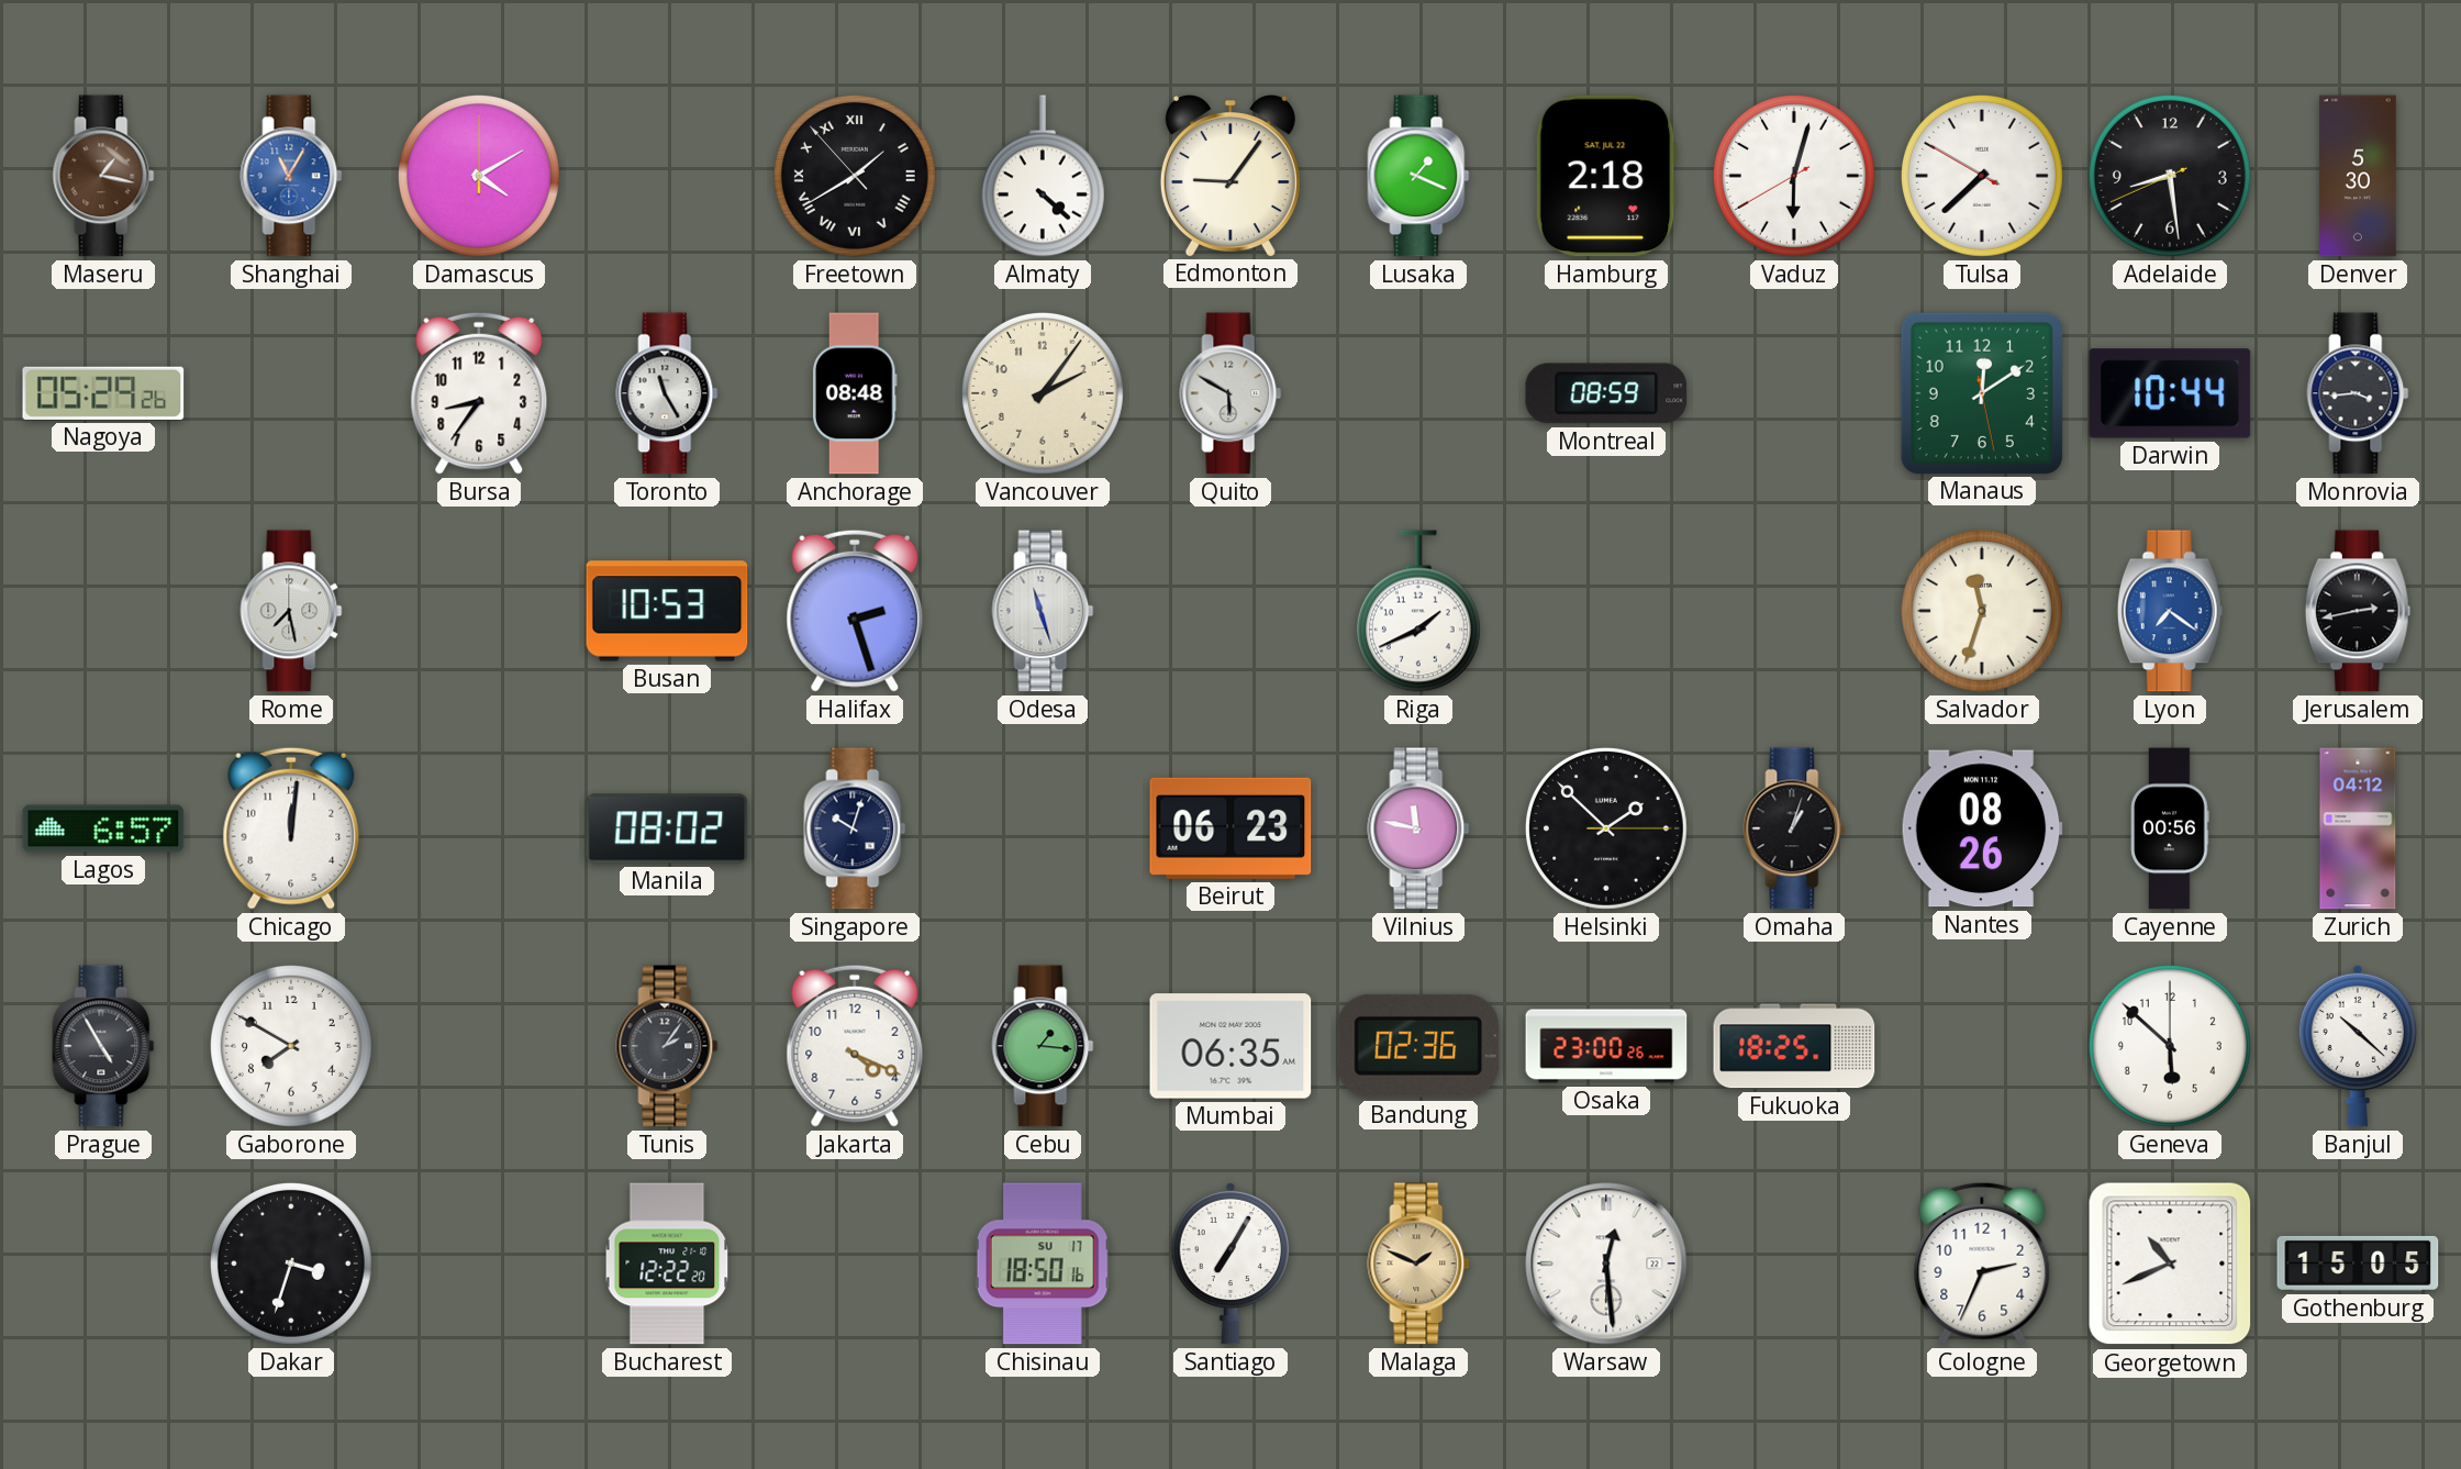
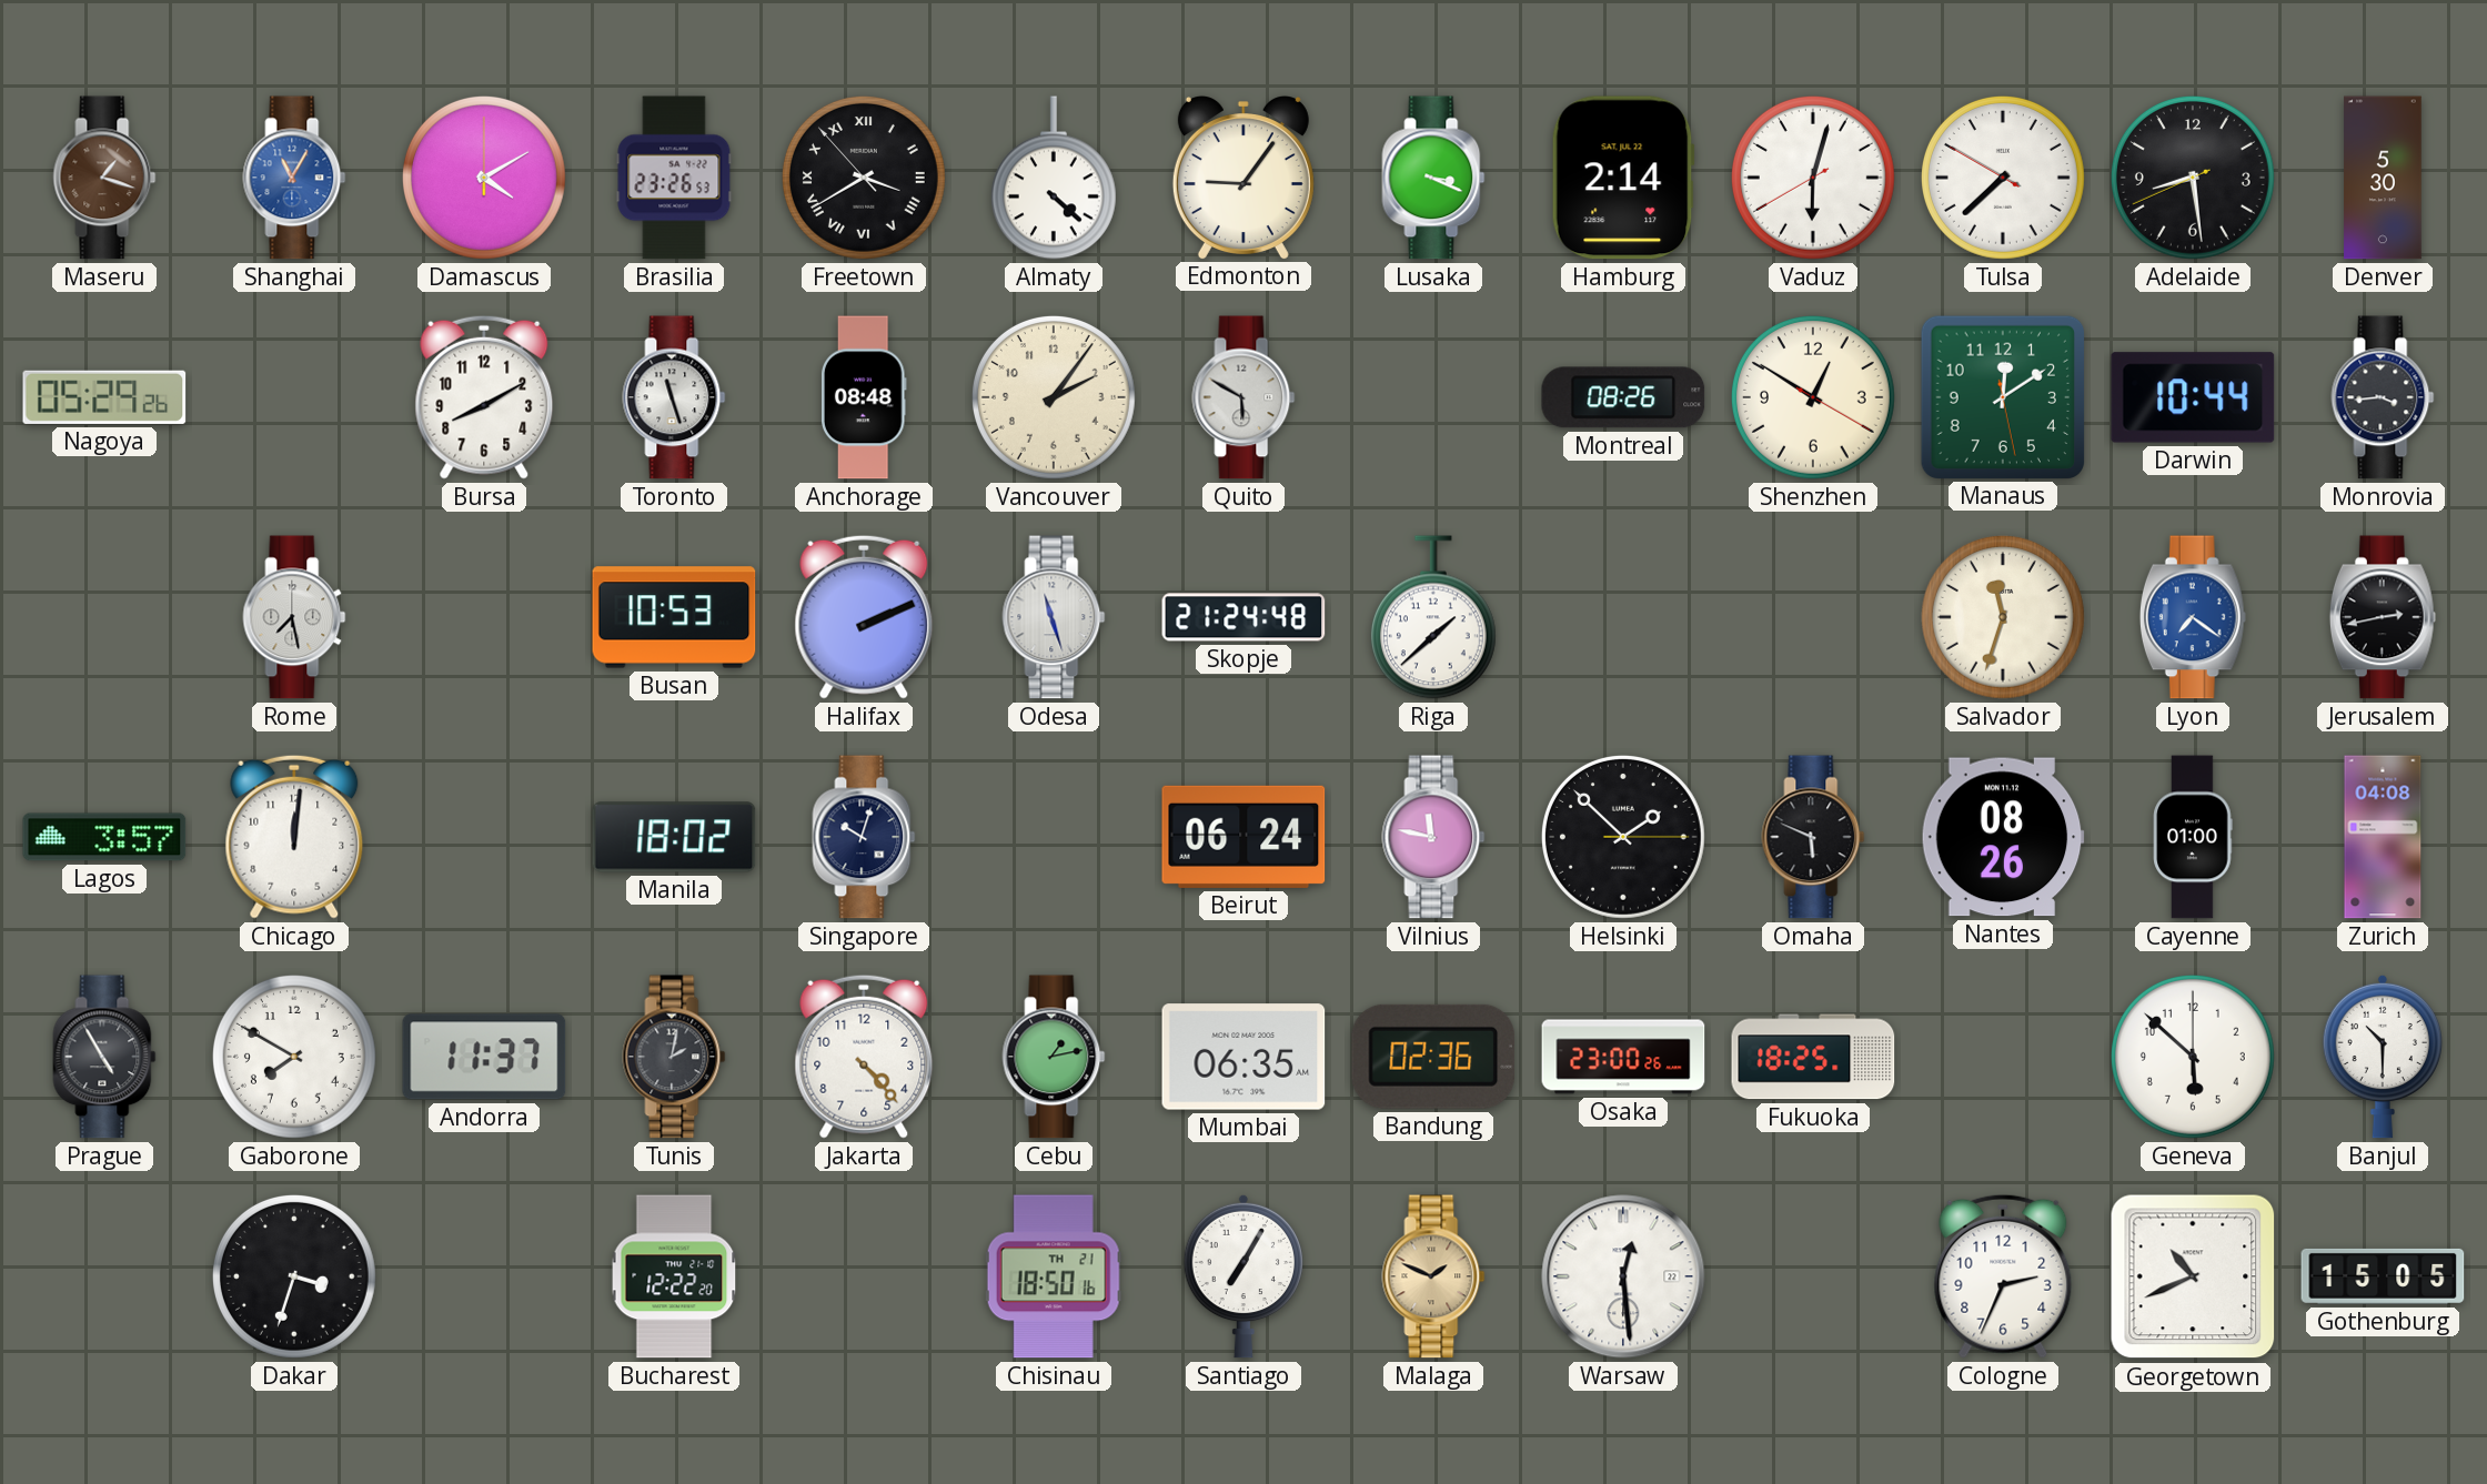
Maseru: 1:17 -> 1:18
Brasilia: none -> 23:26
Freetown: 1:39 -> 3:39
Lusaka: 1:19 -> 3:19
Hamburg: 2:18 -> 2:14
Bursa: 8:36 -> 8:10
Toronto: 11:25 -> 11:27
Montreal: 08:59 -> 08:26
Shenzhen: none -> 12:50
Halifax: 2:27 -> 2:11
Skopje: none -> 21:24
Riga: 1:41 -> 1:38
Lagos: 6:57 -> 3:57
Manila: 08:02 -> 18:02
Beirut: 06:23 -> 06:24
Omaha: 1:03 -> 5:49
Cayenne: 00:56 -> 01:00
Zurich: 04:12 -> 04:08
Andorra: none -> 11:37
Tunis: 2:06 -> 2:02
Jakarta: 4:19 -> 4:23
Cebu: 1:16 -> 1:13
Banjul: 10:22 -> 10:30
Chisinau date: SU 17 -> TH 21
